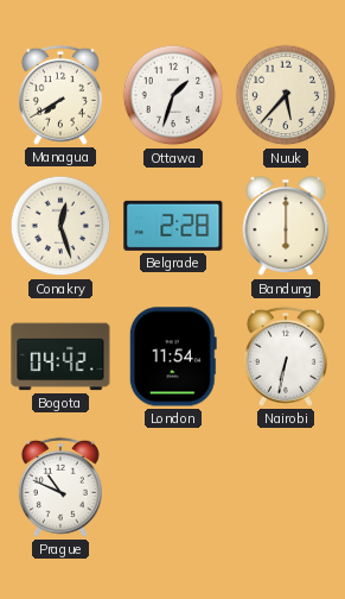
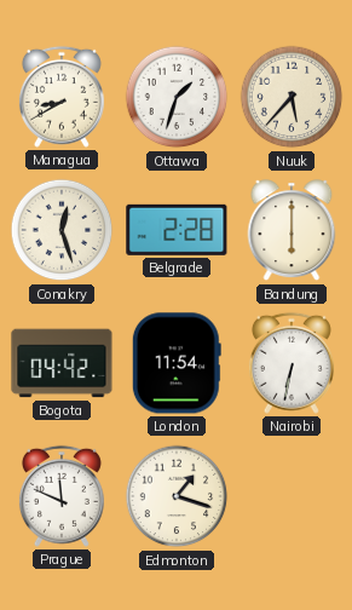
Managua: 7:40 -> 8:40
Prague: 10:49 -> 11:49
Edmonton: none -> 1:18
